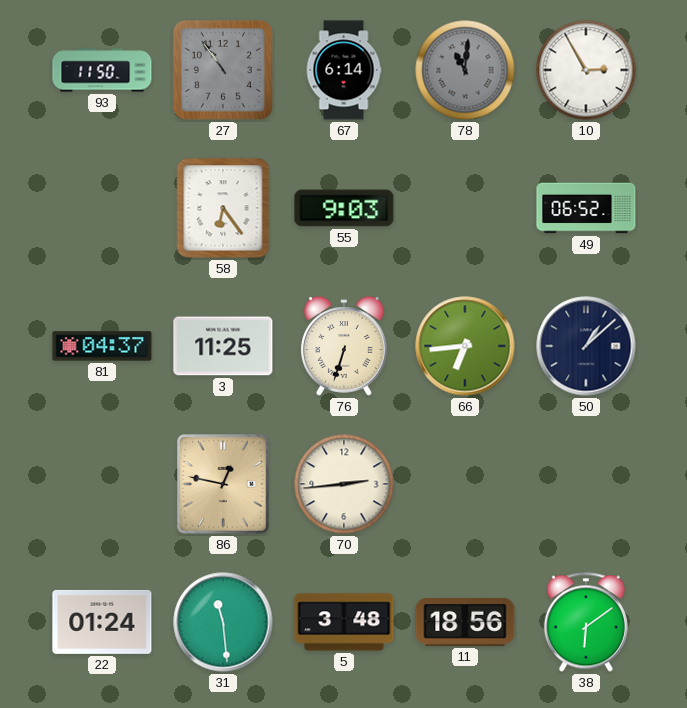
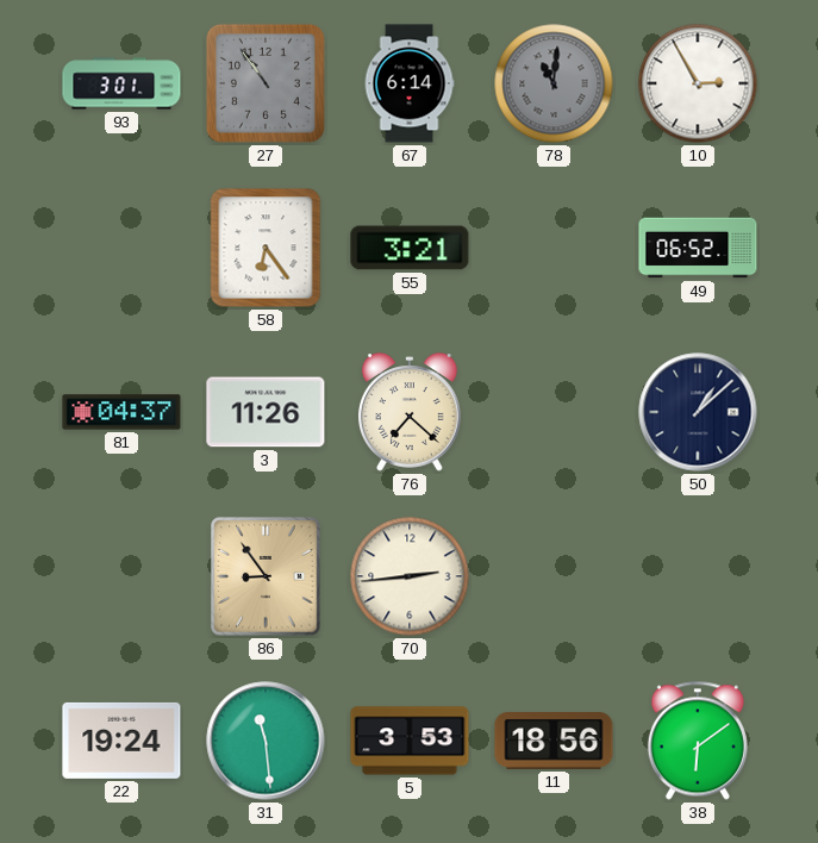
93: 11:50 -> 3:01
55: 9:03 -> 3:21
3: 11:25 -> 11:26
76: 6:33 -> 7:22
66: 6:44 -> none
86: 12:47 -> 8:54
22: 01:24 -> 19:24
5: 3:48 -> 3:53
